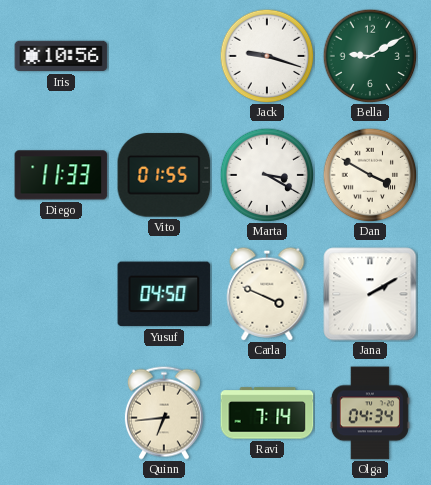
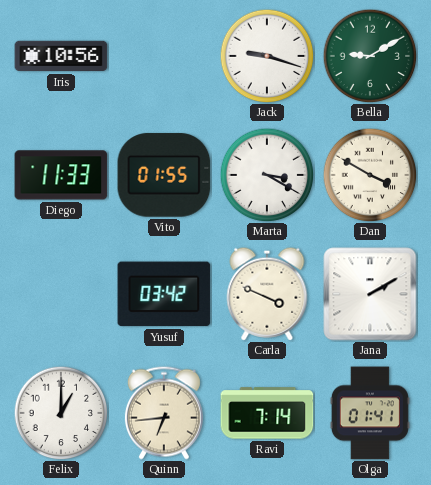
Yusuf: 04:50 -> 03:42
Felix: none -> 1:00
Olga: 04:34 -> 01:41
